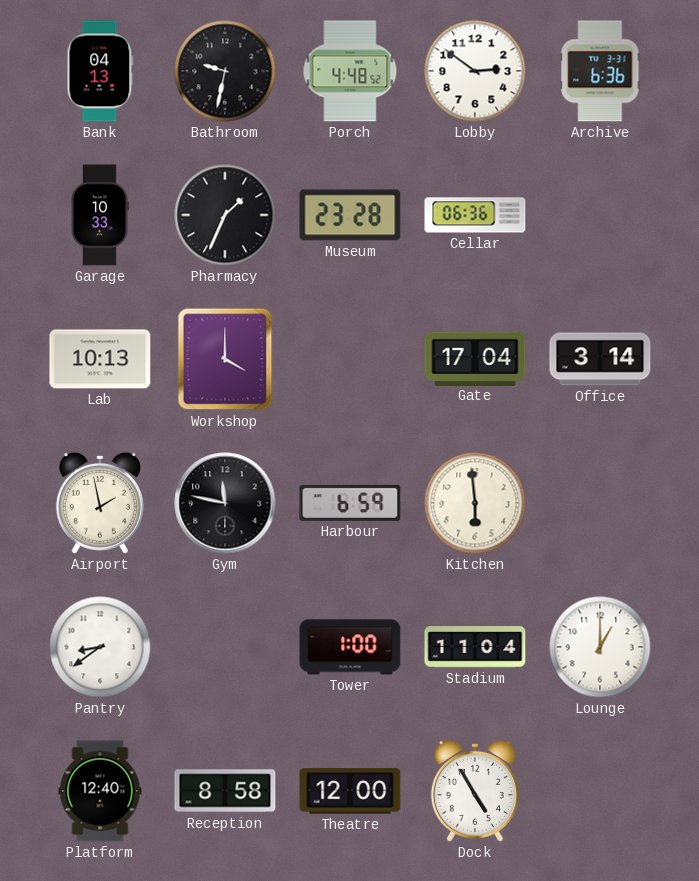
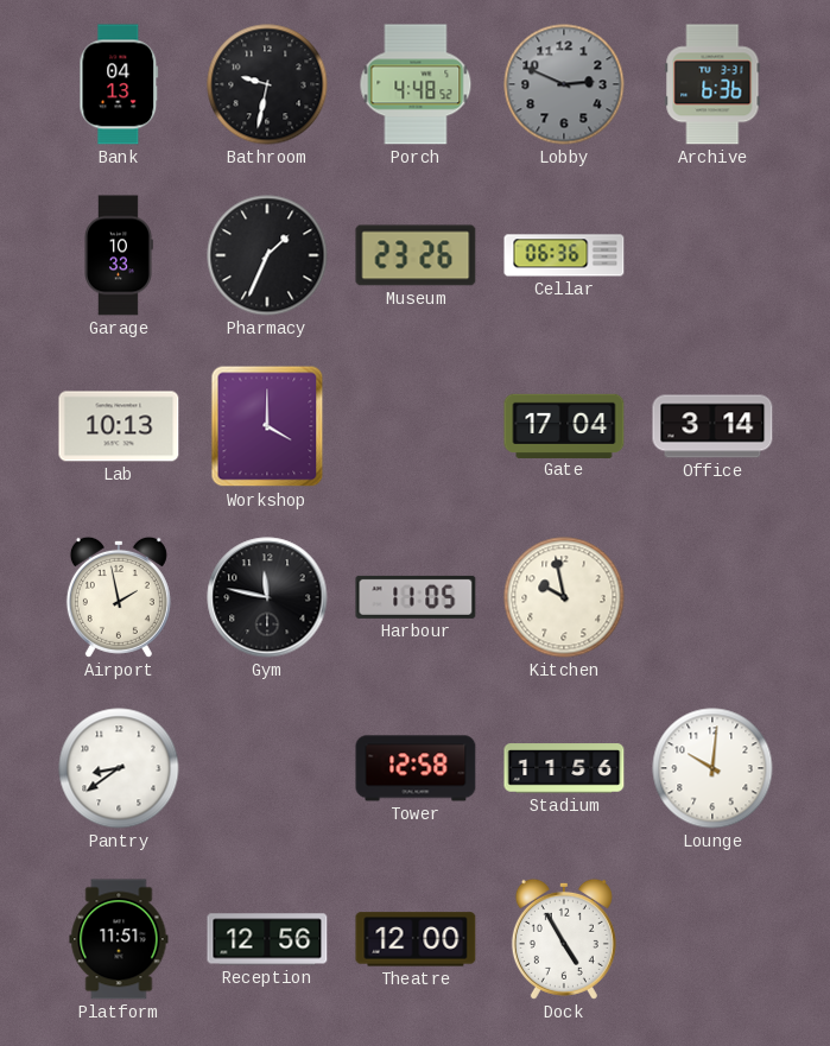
Lobby: 2:51 -> 2:49
Lobby dial: white -> grey
Museum: 23:28 -> 23:26
Harbour: 6:59 -> 11:05
Kitchen: 5:59 -> 9:58
Tower: 1:00 -> 12:58
Stadium: 11:04 -> 11:56
Lounge: 1:00 -> 10:01
Platform: 12:40 -> 11:51
Reception: 8:58 -> 12:56
